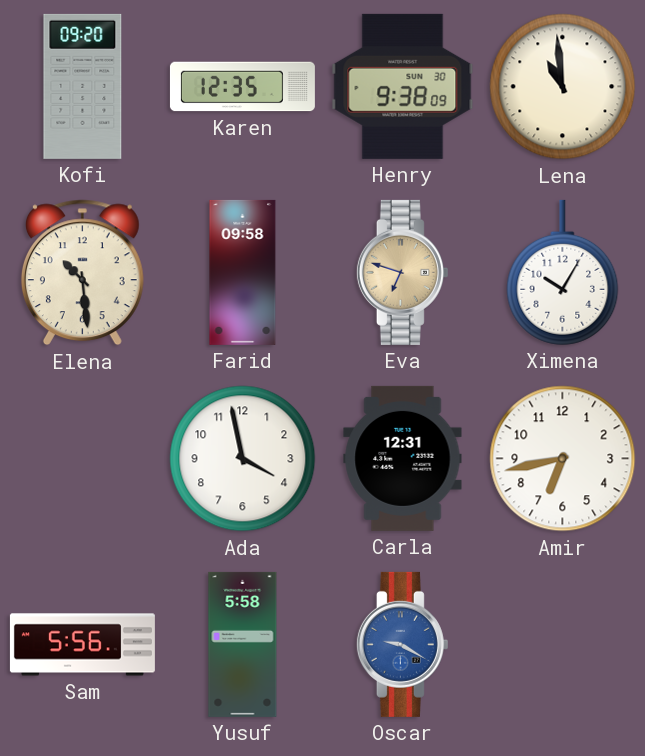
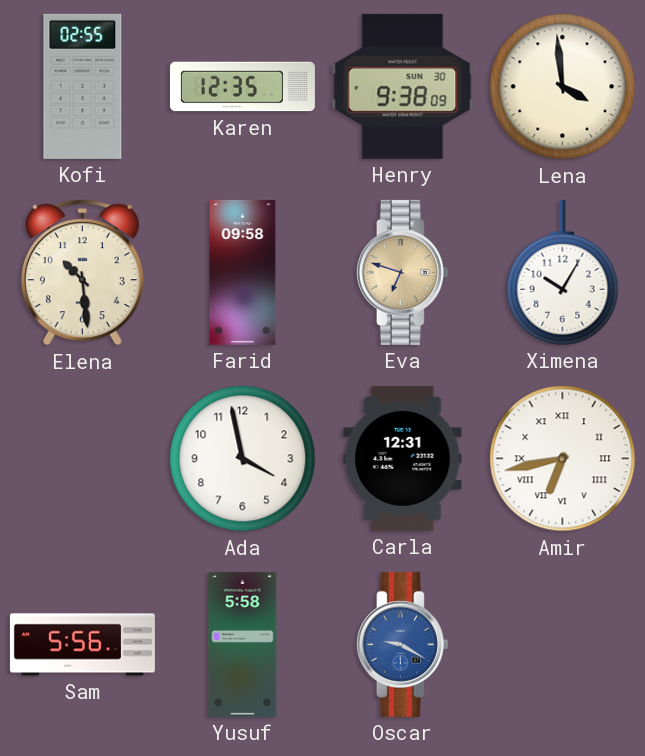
Kofi: 09:20 -> 02:55
Lena: 10:59 -> 3:59
Amir numerals: Arabic -> Roman
